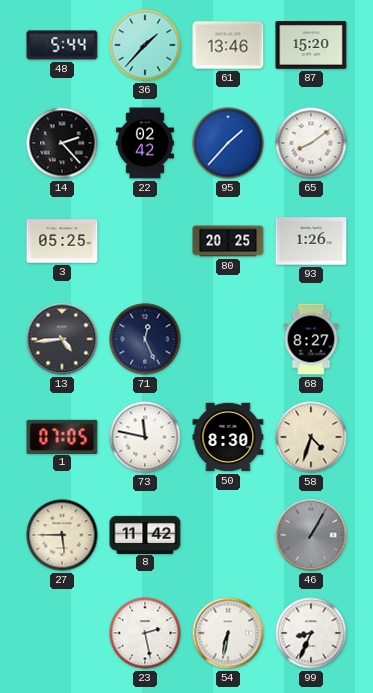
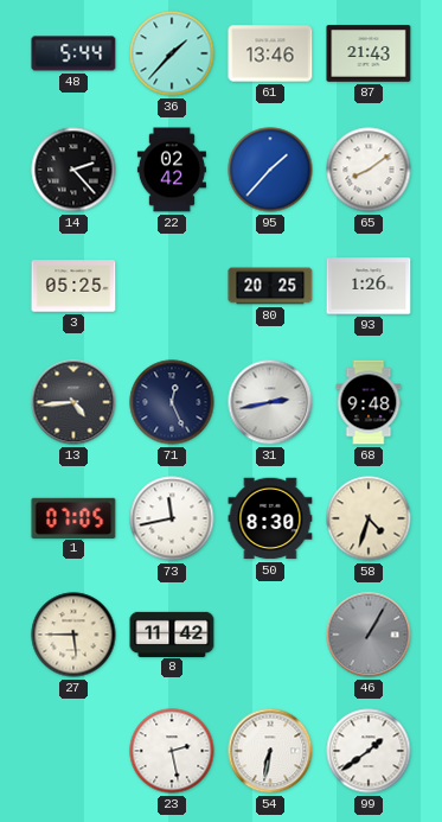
87: 15:20 -> 21:43
31: none -> 2:43
68: 8:27 -> 9:48
73: 11:47 -> 11:43
99: 8:34 -> 1:39
